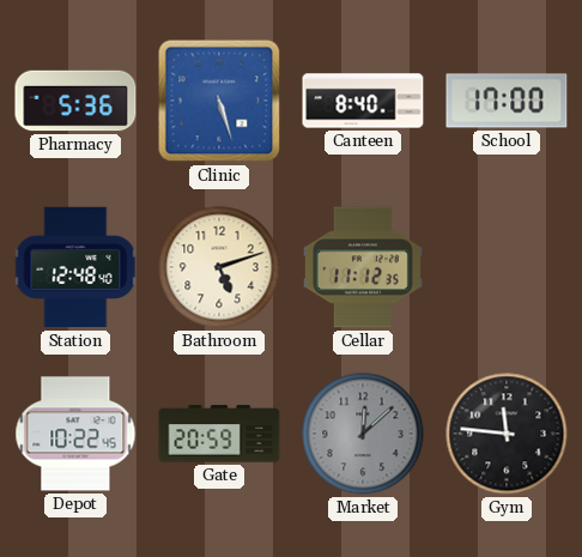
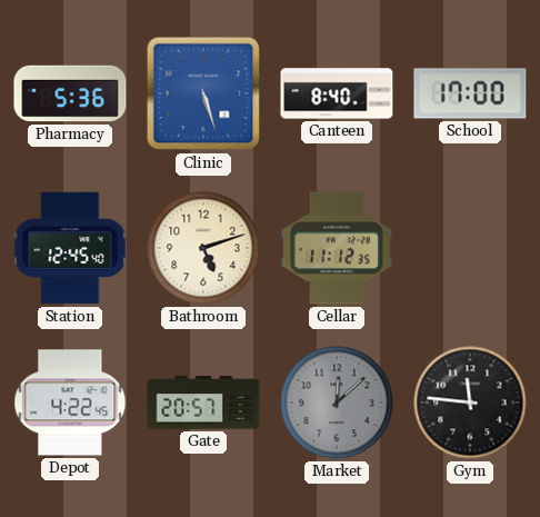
Station: 12:48 -> 12:45
Depot: 10:22 -> 4:22
Gate: 20:59 -> 20:57
